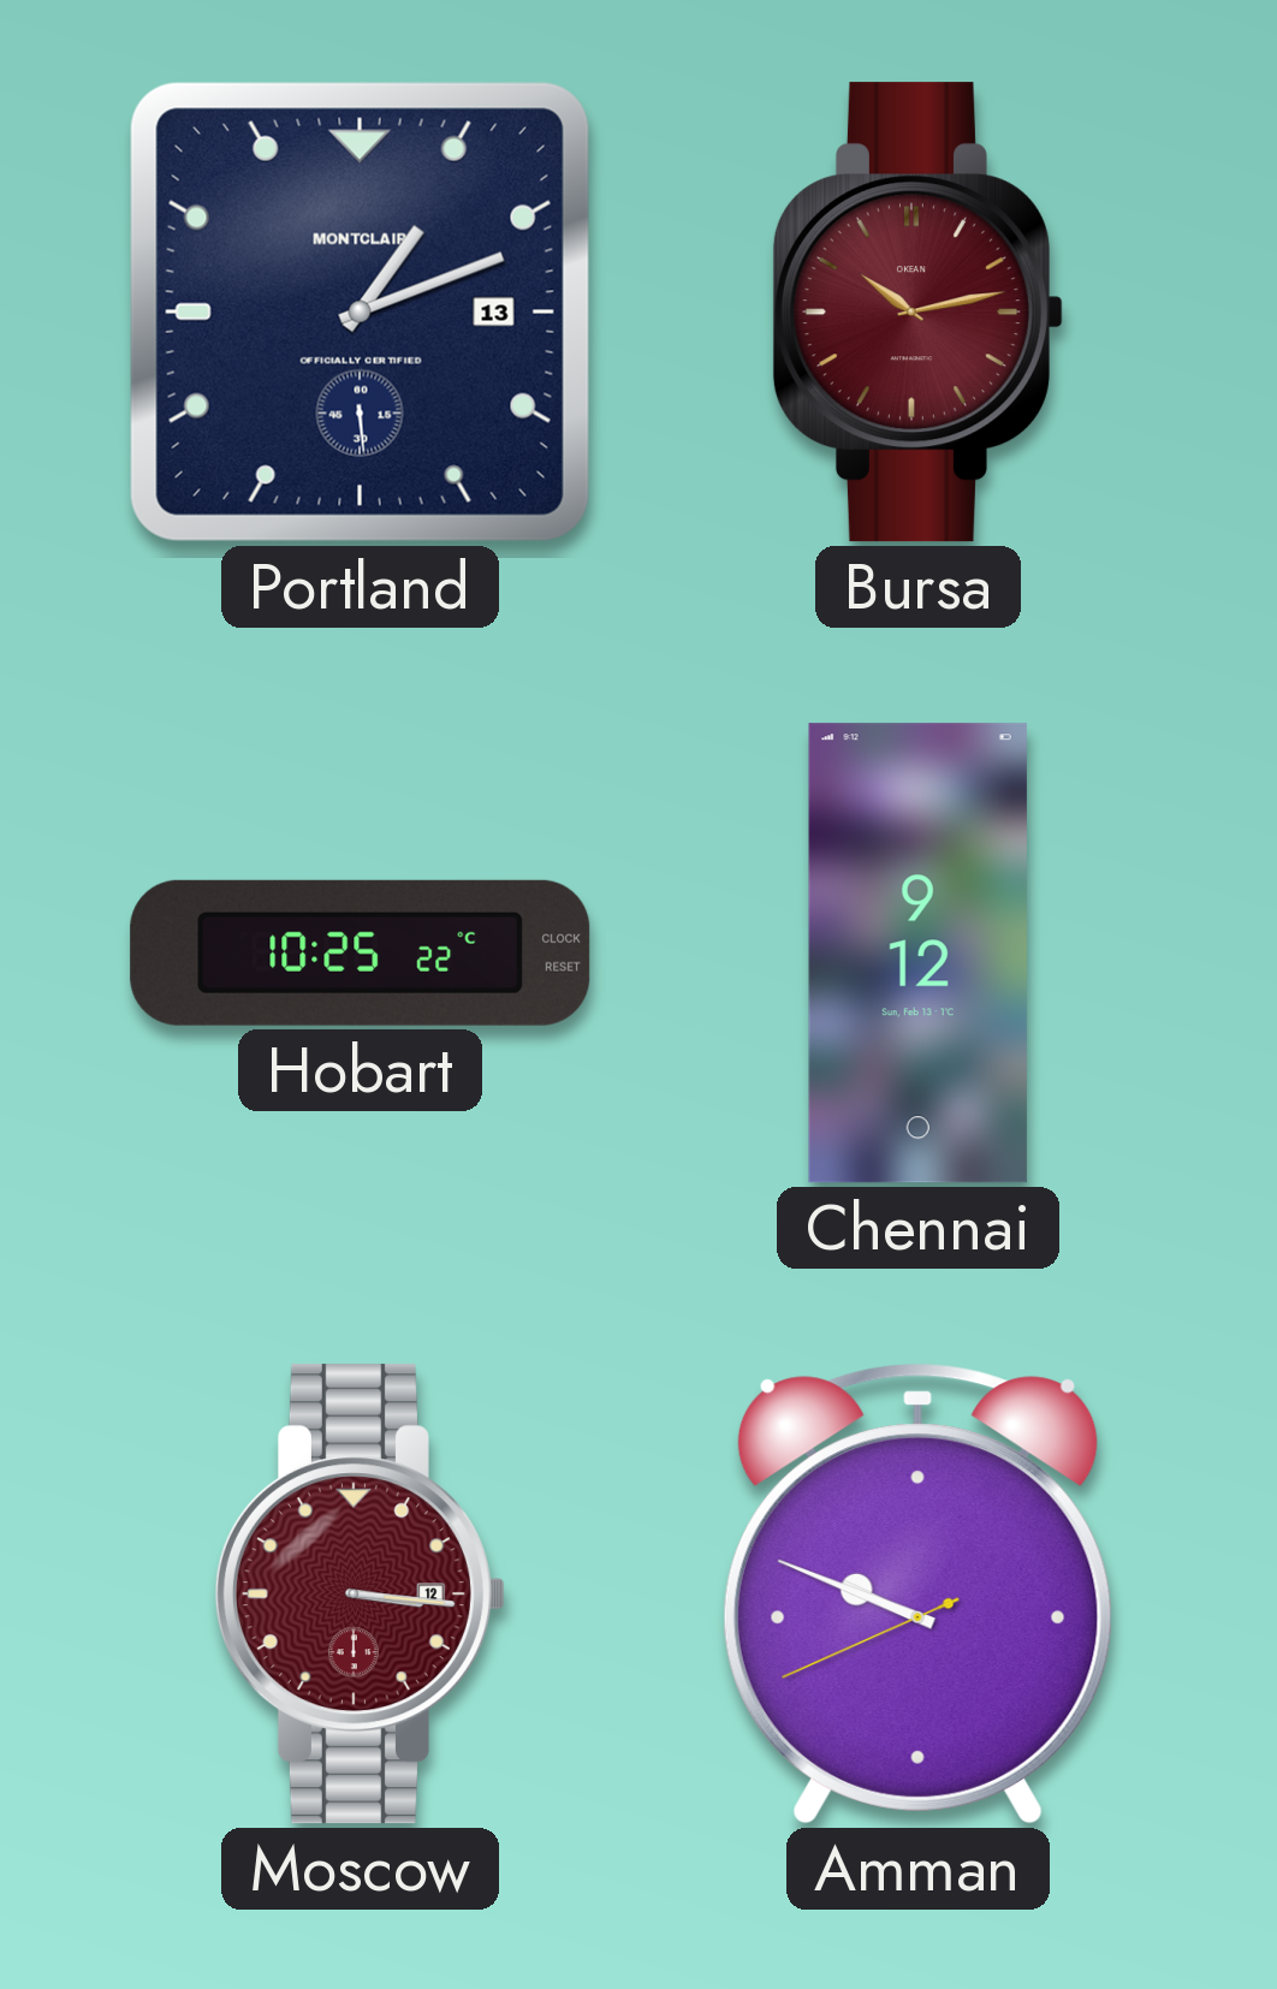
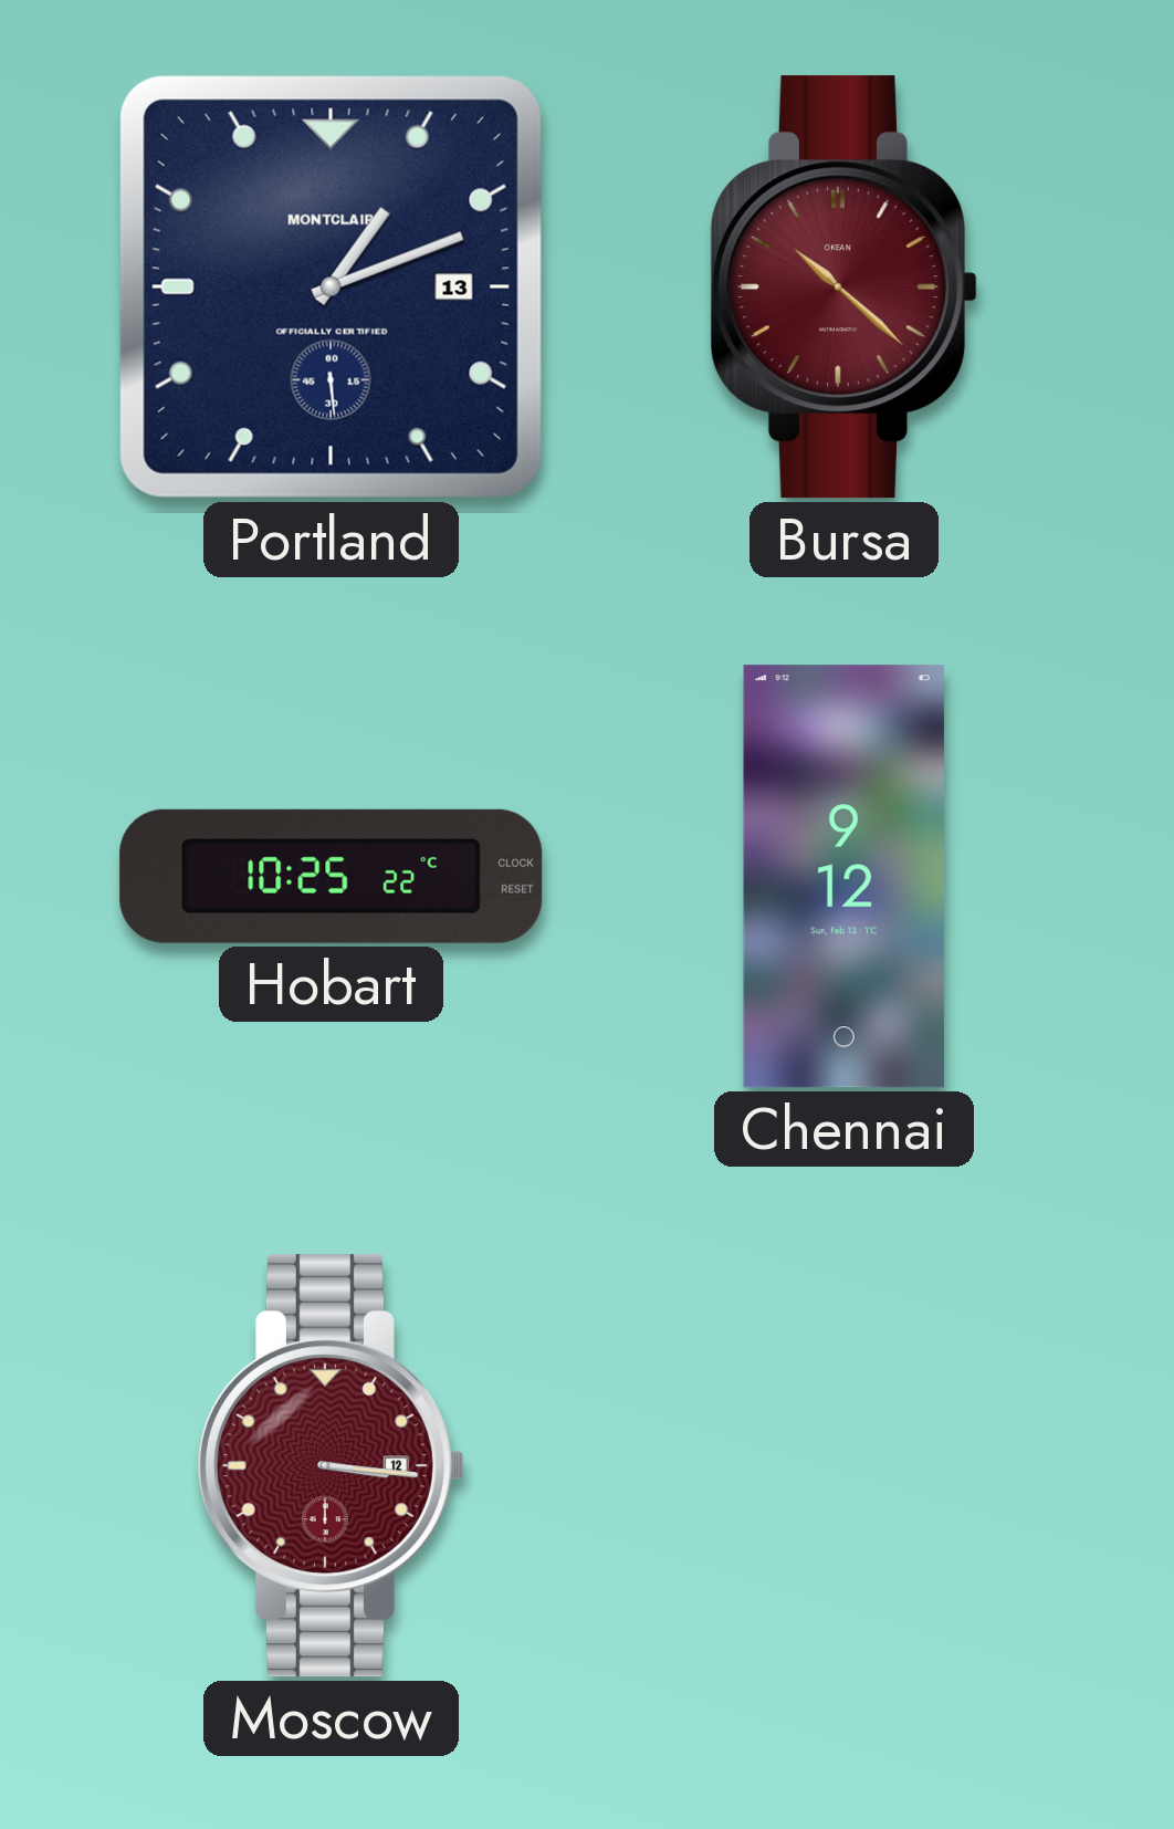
Bursa: 10:13 -> 10:22
Amman: 9:48 -> none
